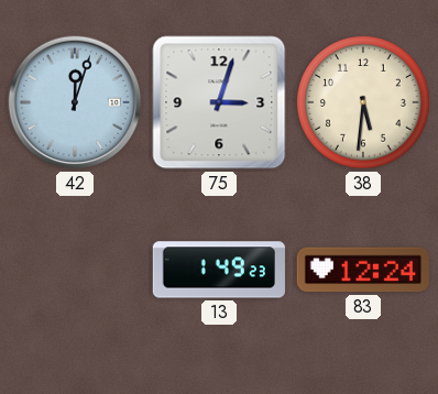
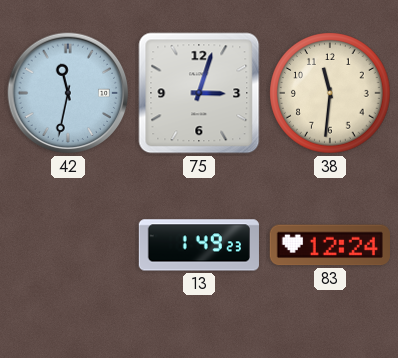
42: 12:03 -> 11:32
38: 5:31 -> 11:31
